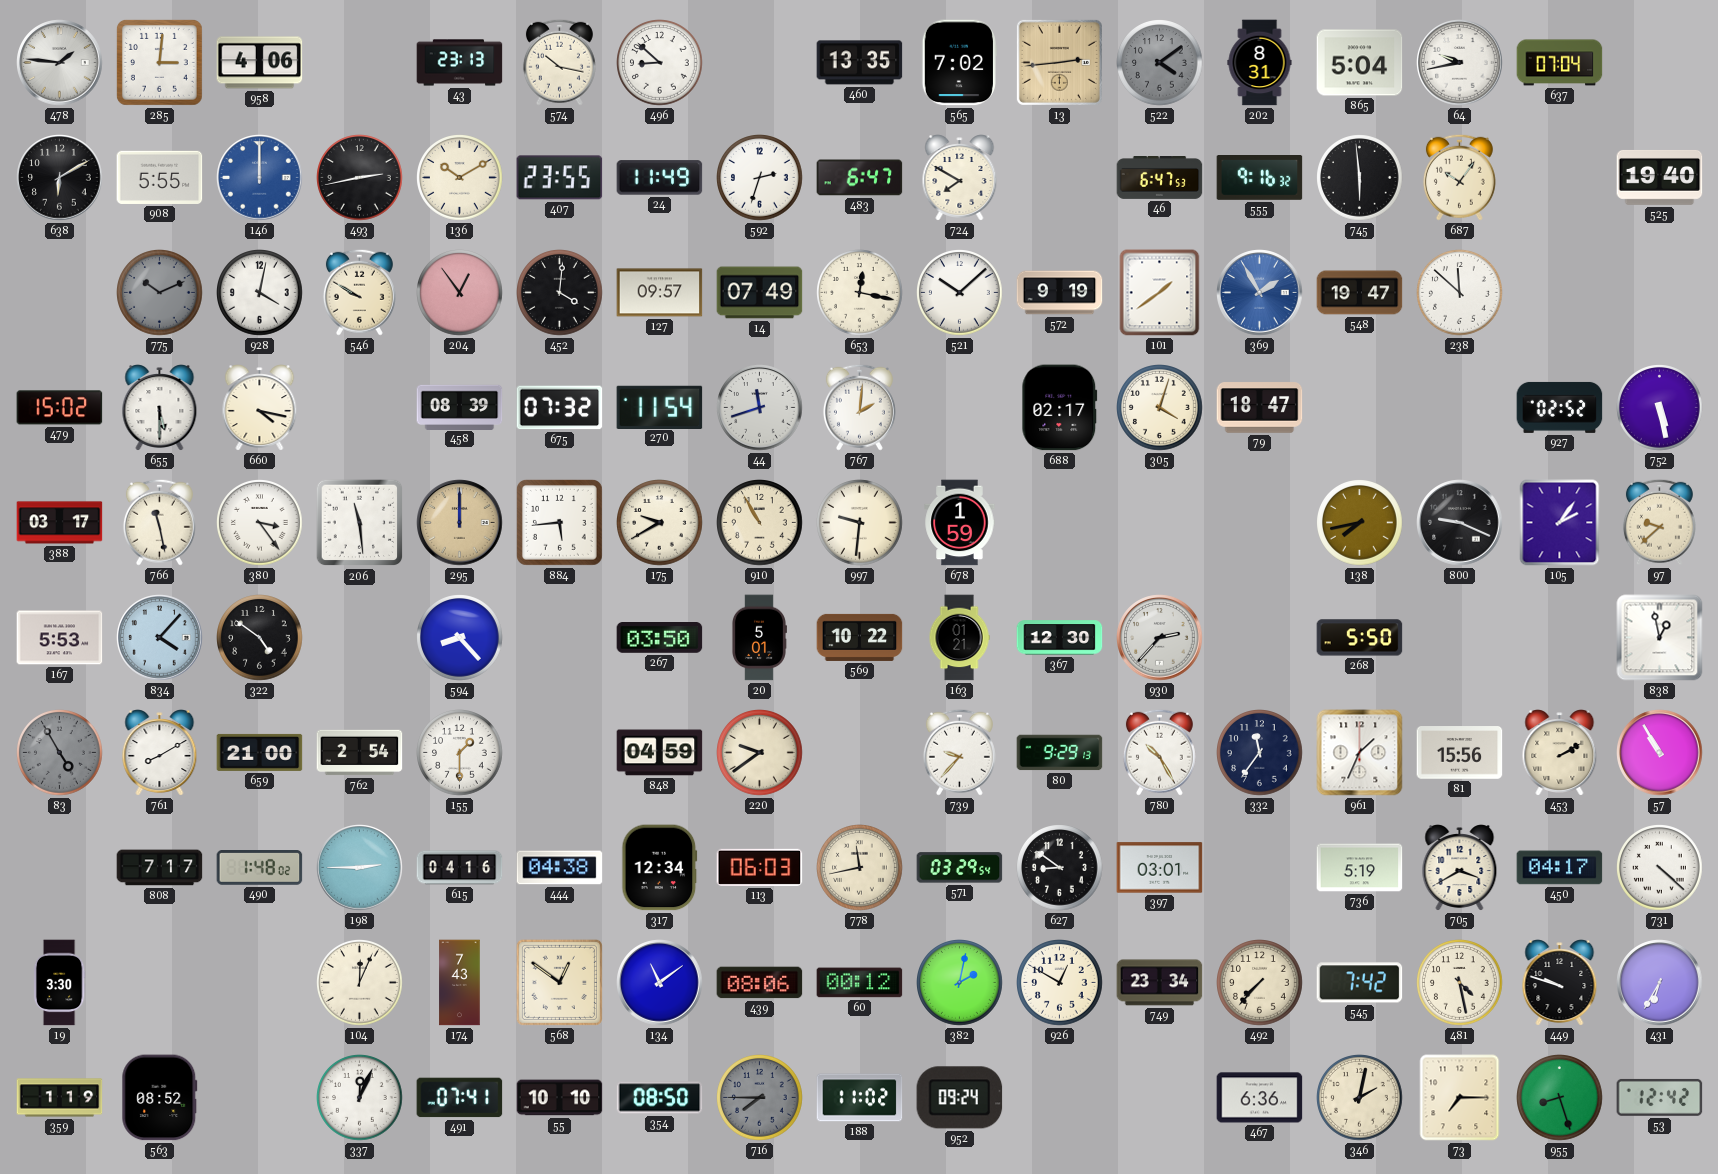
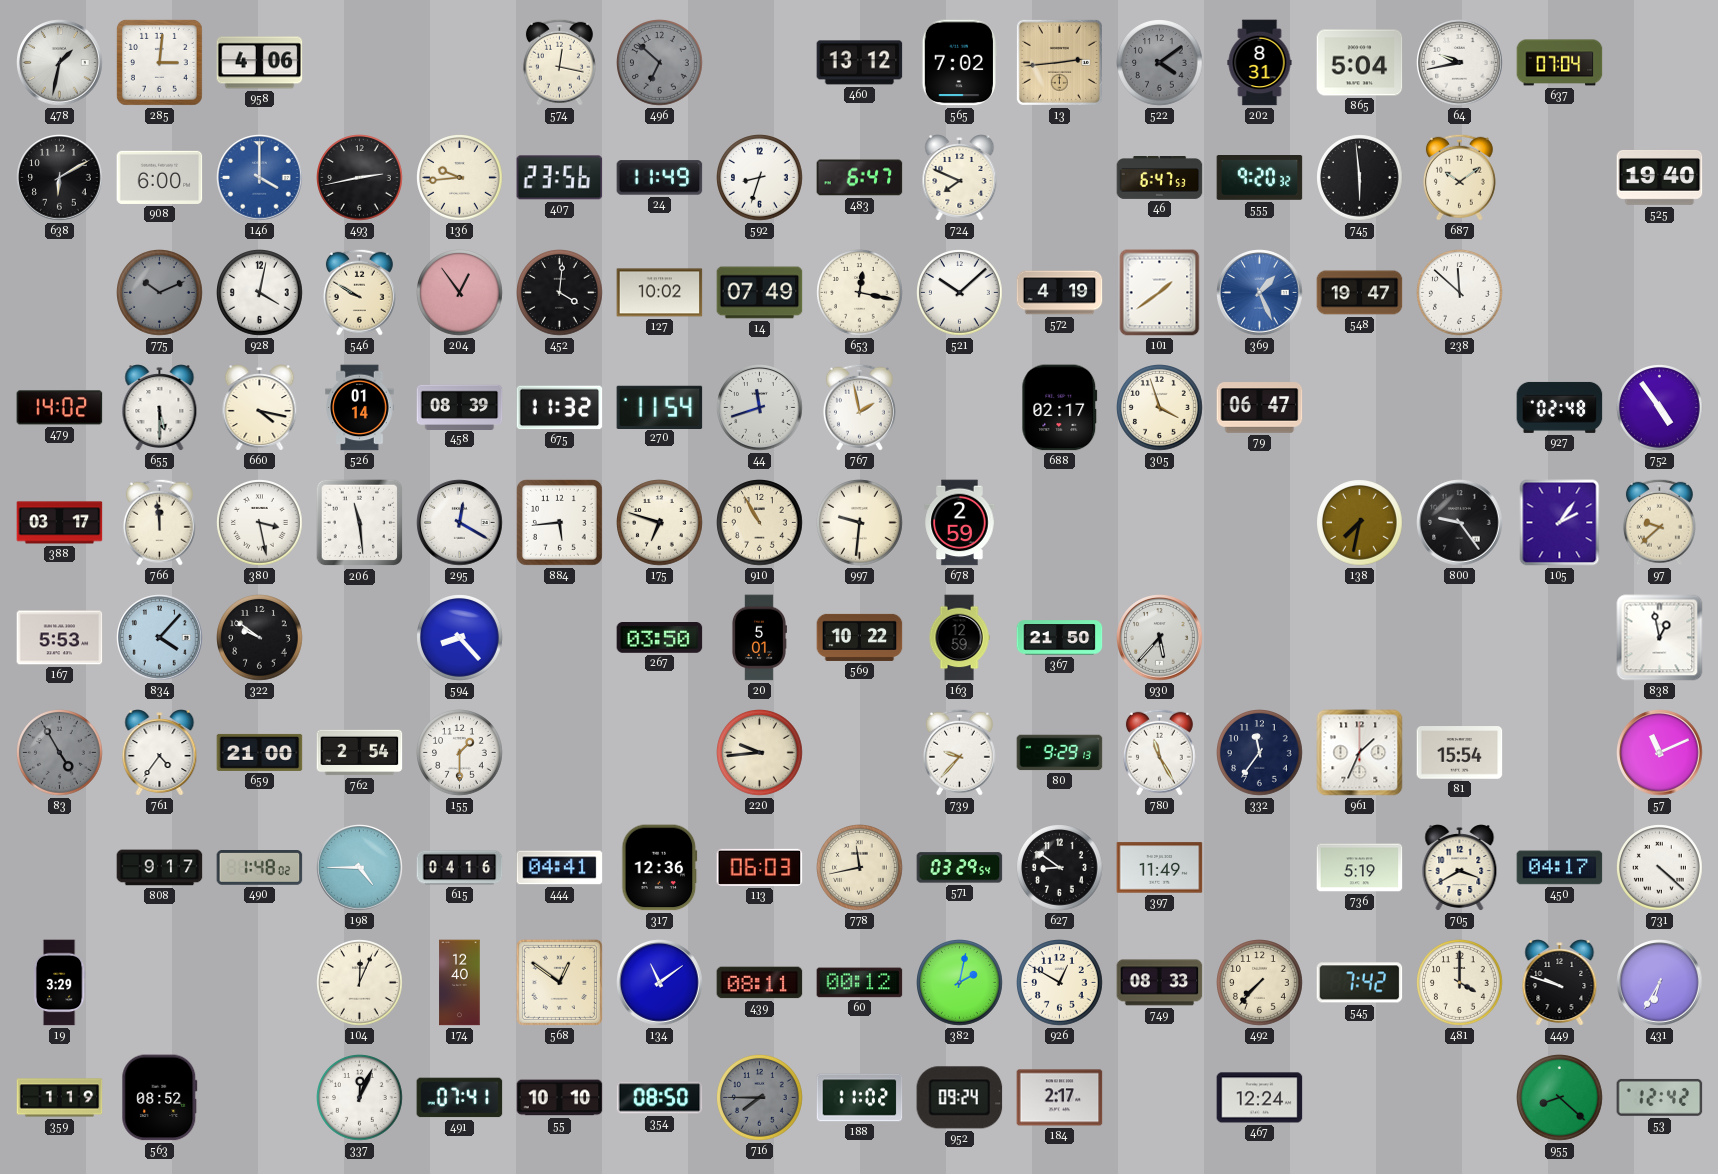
478: 1:46 -> 1:32
43: 23:13 -> none
574: 10:17 -> 12:17
496: 8:52 -> 6:52
496 dial: white -> grey
460: 13:35 -> 13:12
908: 5:55 -> 6:00
146: 12:00 -> 4:00
136: 10:10 -> 9:44
407: 23:55 -> 23:56
592: 2:33 -> 8:33
724: 7:50 -> 7:49
555: 9:16 -> 9:20
687: 10:06 -> 10:09
127: 09:57 -> 10:02
572: 9:19 -> 4:19
369: 1:55 -> 1:26
479: 15:02 -> 14:02
526: none -> 01:14
675: 07:32 -> 11:32
767: 2:01 -> 1:58
305: 4:03 -> 3:57
79: 18:47 -> 06:47
927: 02:52 -> 02:48
752: 5:28 -> 4:54
766: 11:28 -> 11:59
380: 3:24 -> 3:28
295: 12:00 -> 12:20
295 dial: champagne -> white
175: 9:40 -> 6:48
678: 1:59 -> 2:59
138: 7:43 -> 7:32
800: 9:19 -> 9:24
322: 4:51 -> 9:51
163: 01:21 -> 12:59
367: 12:30 -> 21:50
930: 2:37 -> 5:37
268: 5:50 -> none
761: 8:10 -> 4:36
848: 04:59 -> none
220: 9:39 -> 9:44
780: 10:25 -> 11:25
81: 15:56 -> 15:54
453: 2:10 -> none
57: 10:55 -> 11:11
808: 7:17 -> 9:17
198: 2:45 -> 4:45
444: 04:38 -> 04:41
317: 12:34 -> 12:36
397: 03:01 -> 11:49
19: 3:30 -> 3:29
174: 7:43 -> 12:40
439: 08:06 -> 08:11
749: 23:34 -> 08:33
481: 4:28 -> 4:00
184: none -> 2:17
467: 6:36 -> 12:24
346: 2:02 -> none
73: 7:15 -> none
955: 8:27 -> 8:22
